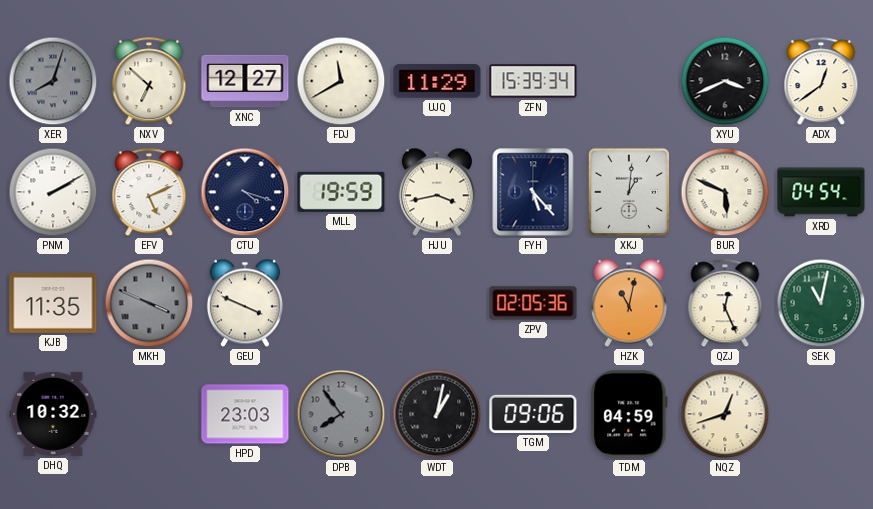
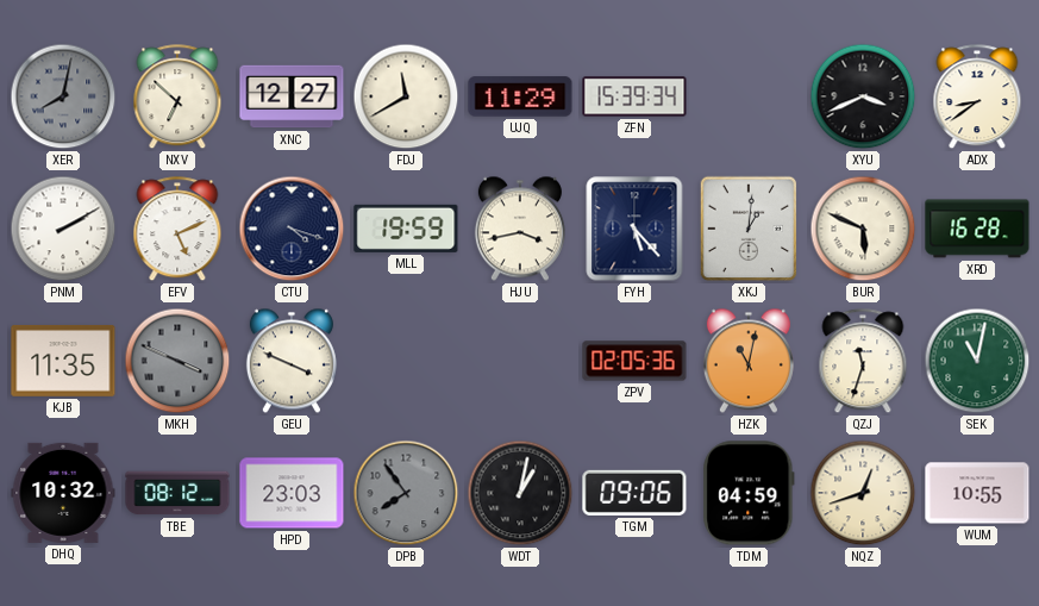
XER: 8:03 -> 8:02
ADX: 12:39 -> 8:39
XRD: 04:54 -> 16:28
QZJ: 12:26 -> 11:33
TBE: none -> 08:12
WUM: none -> 10:55
